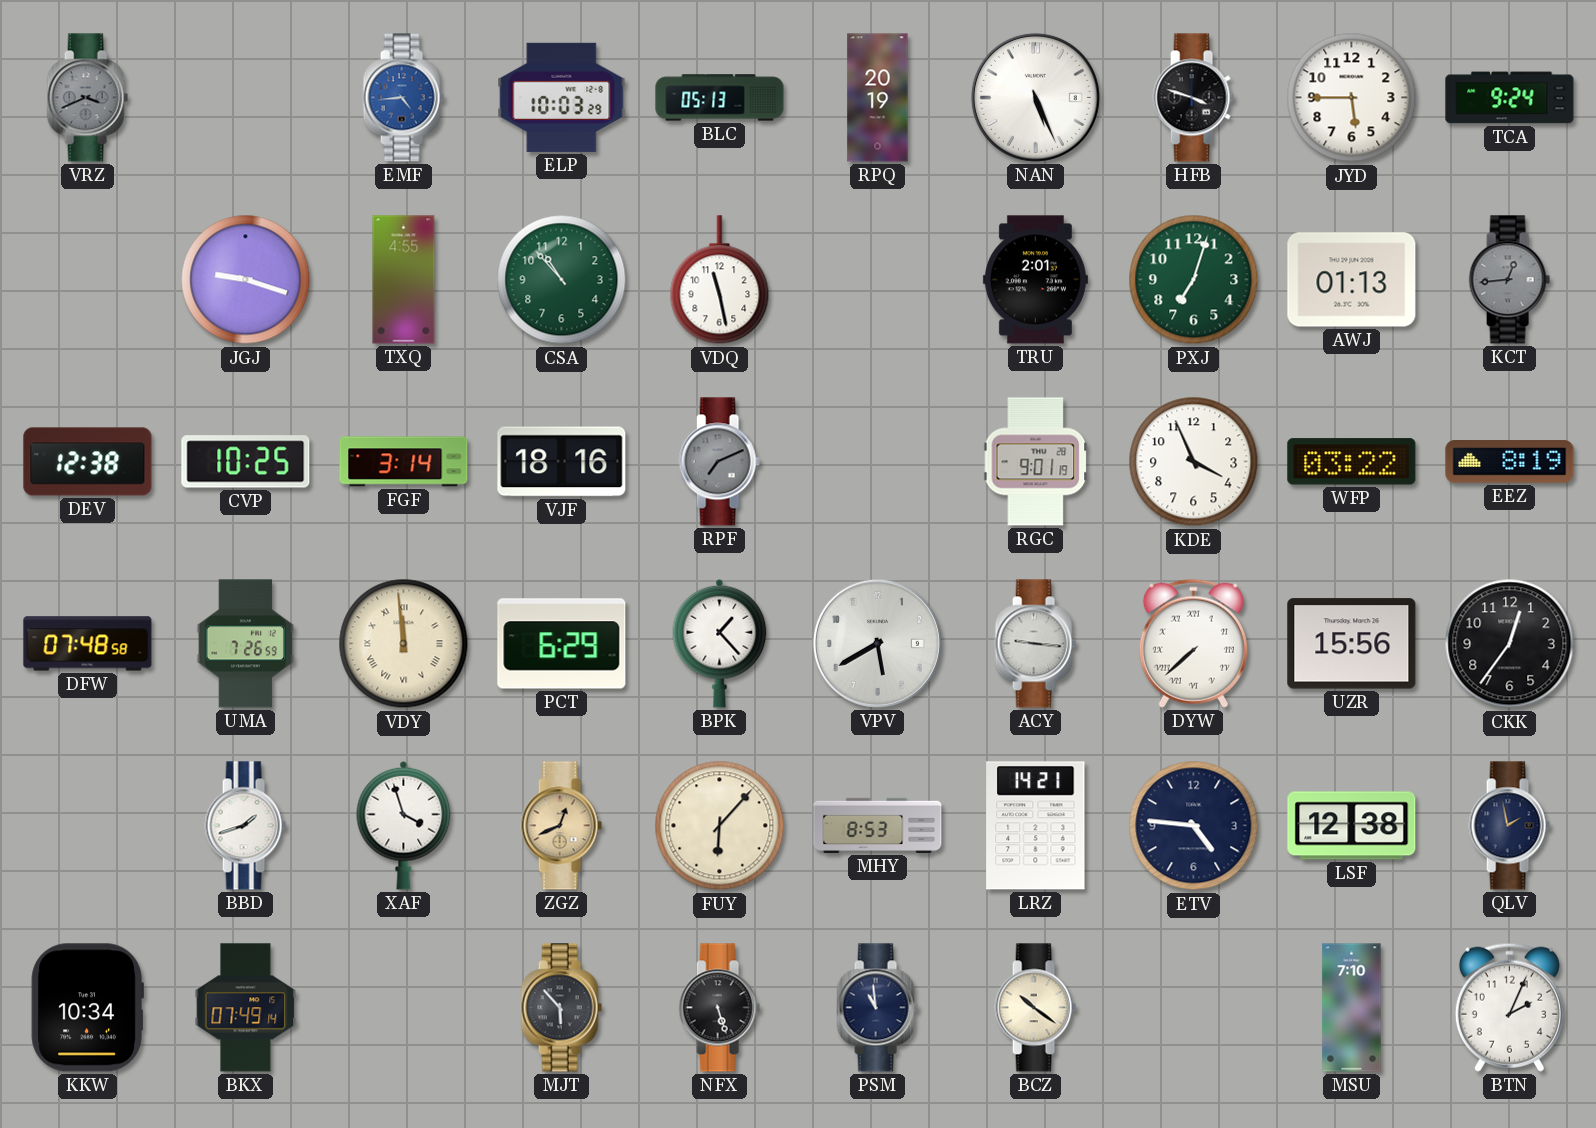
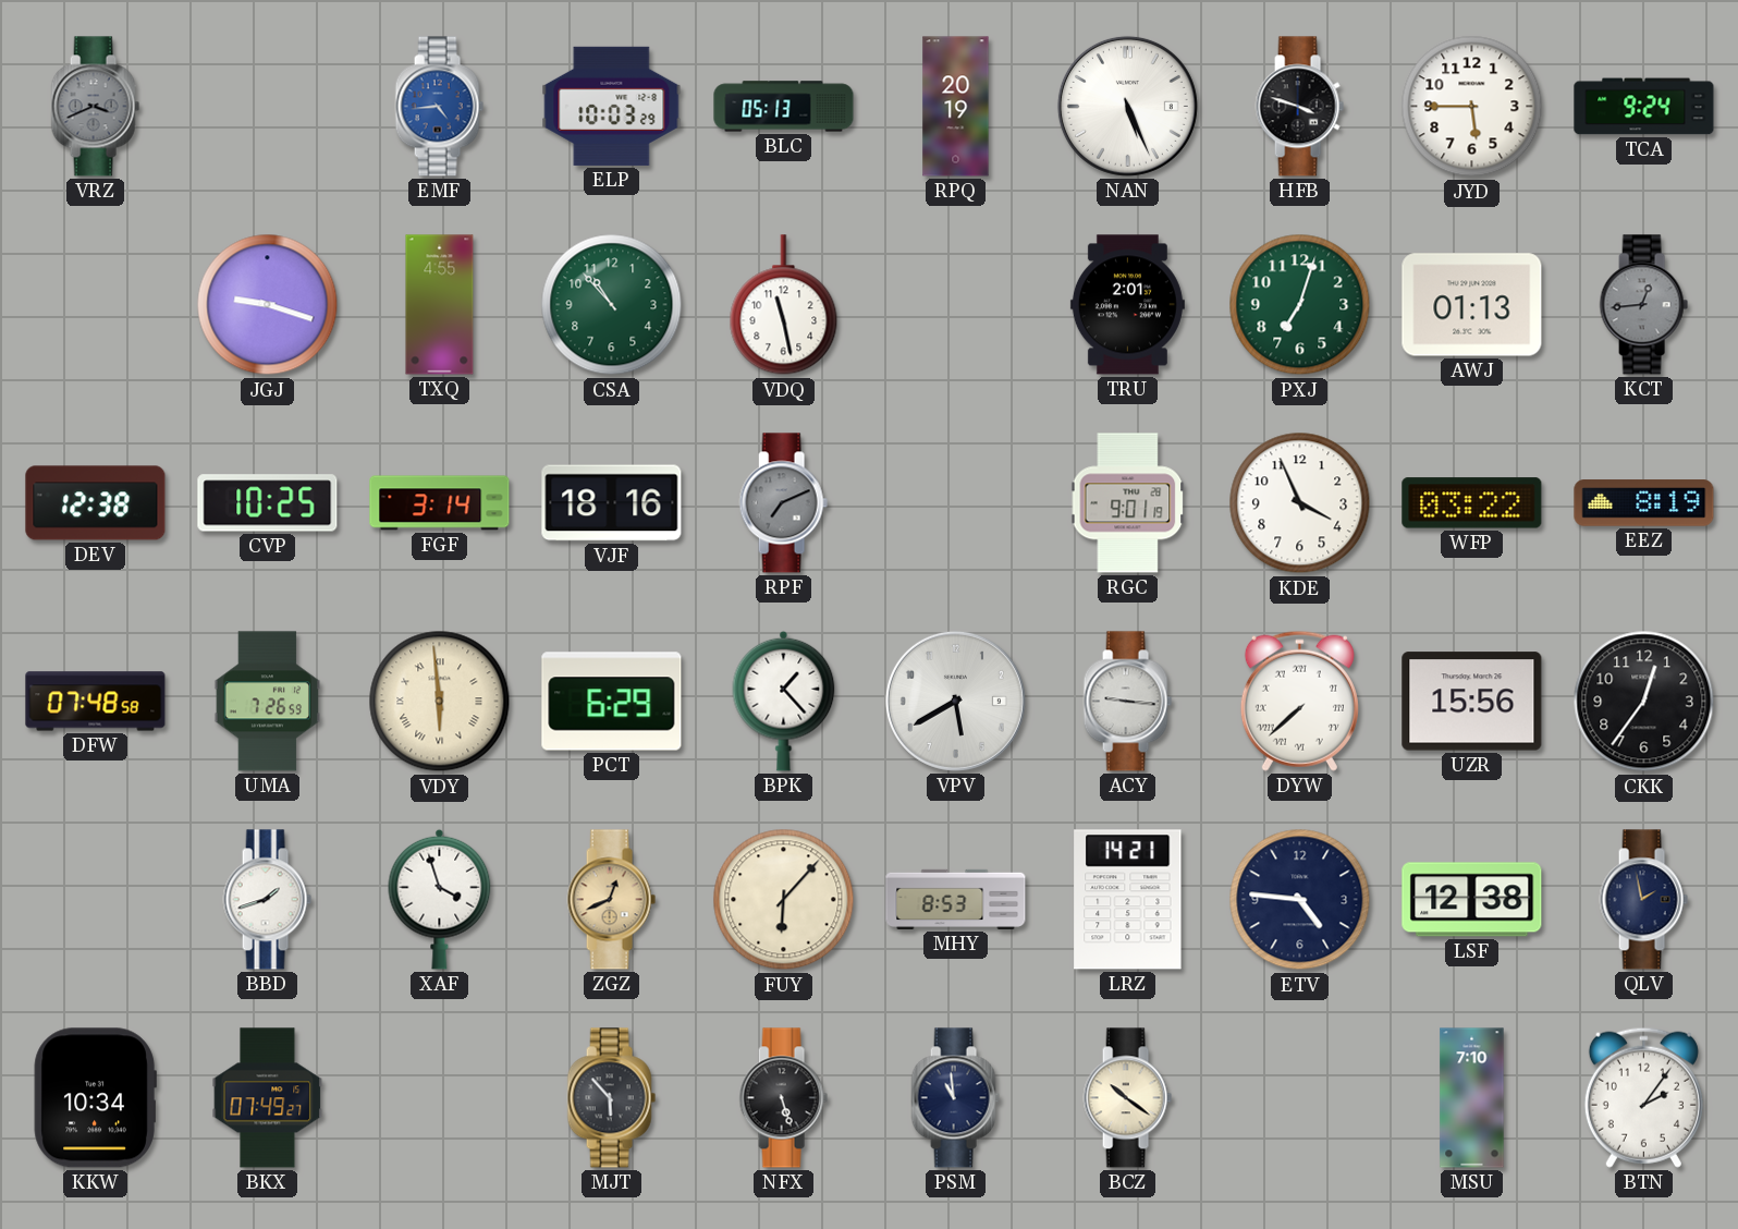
VDY: 11:59 -> 5:59
BKX: 07:49:14 -> 07:49:27
BTN: 2:04 -> 2:06
